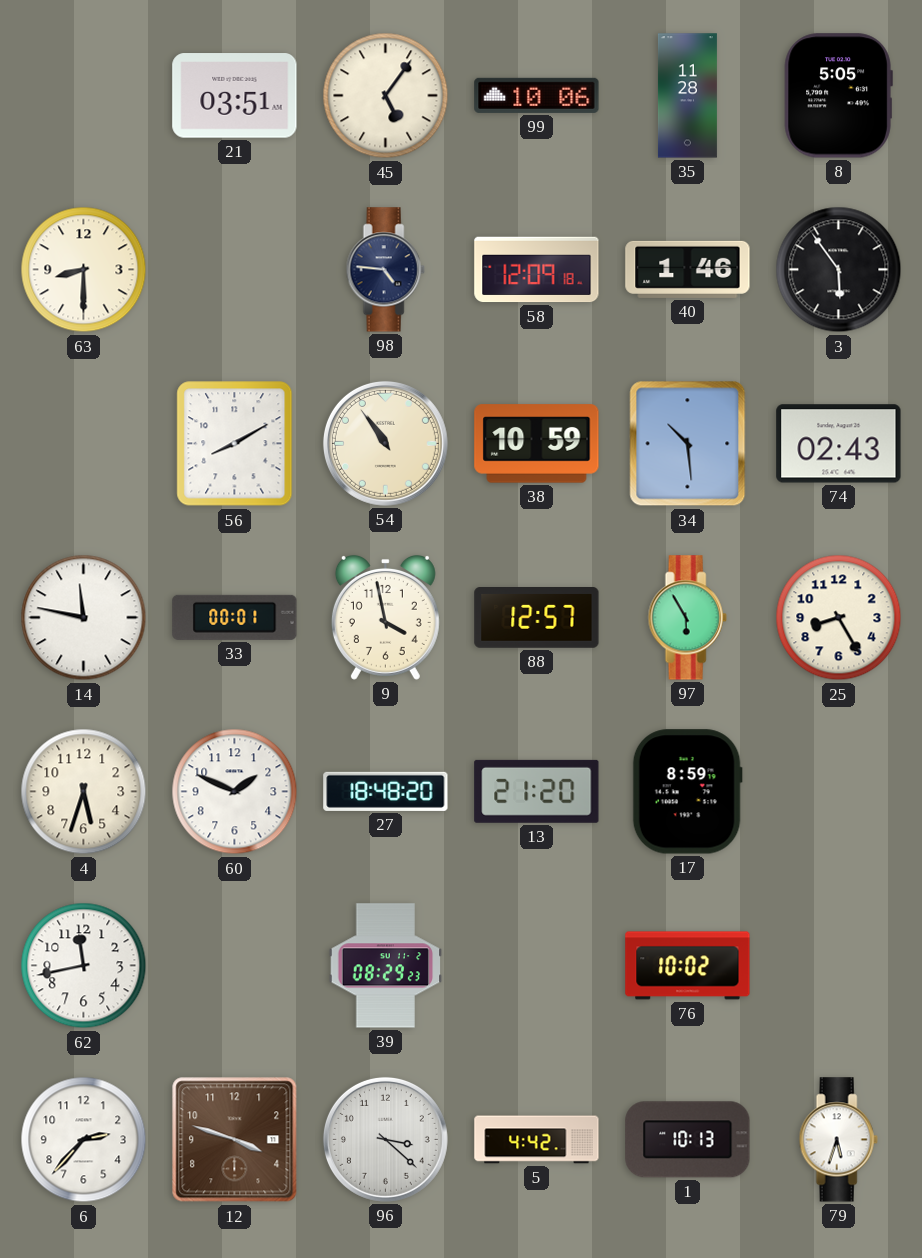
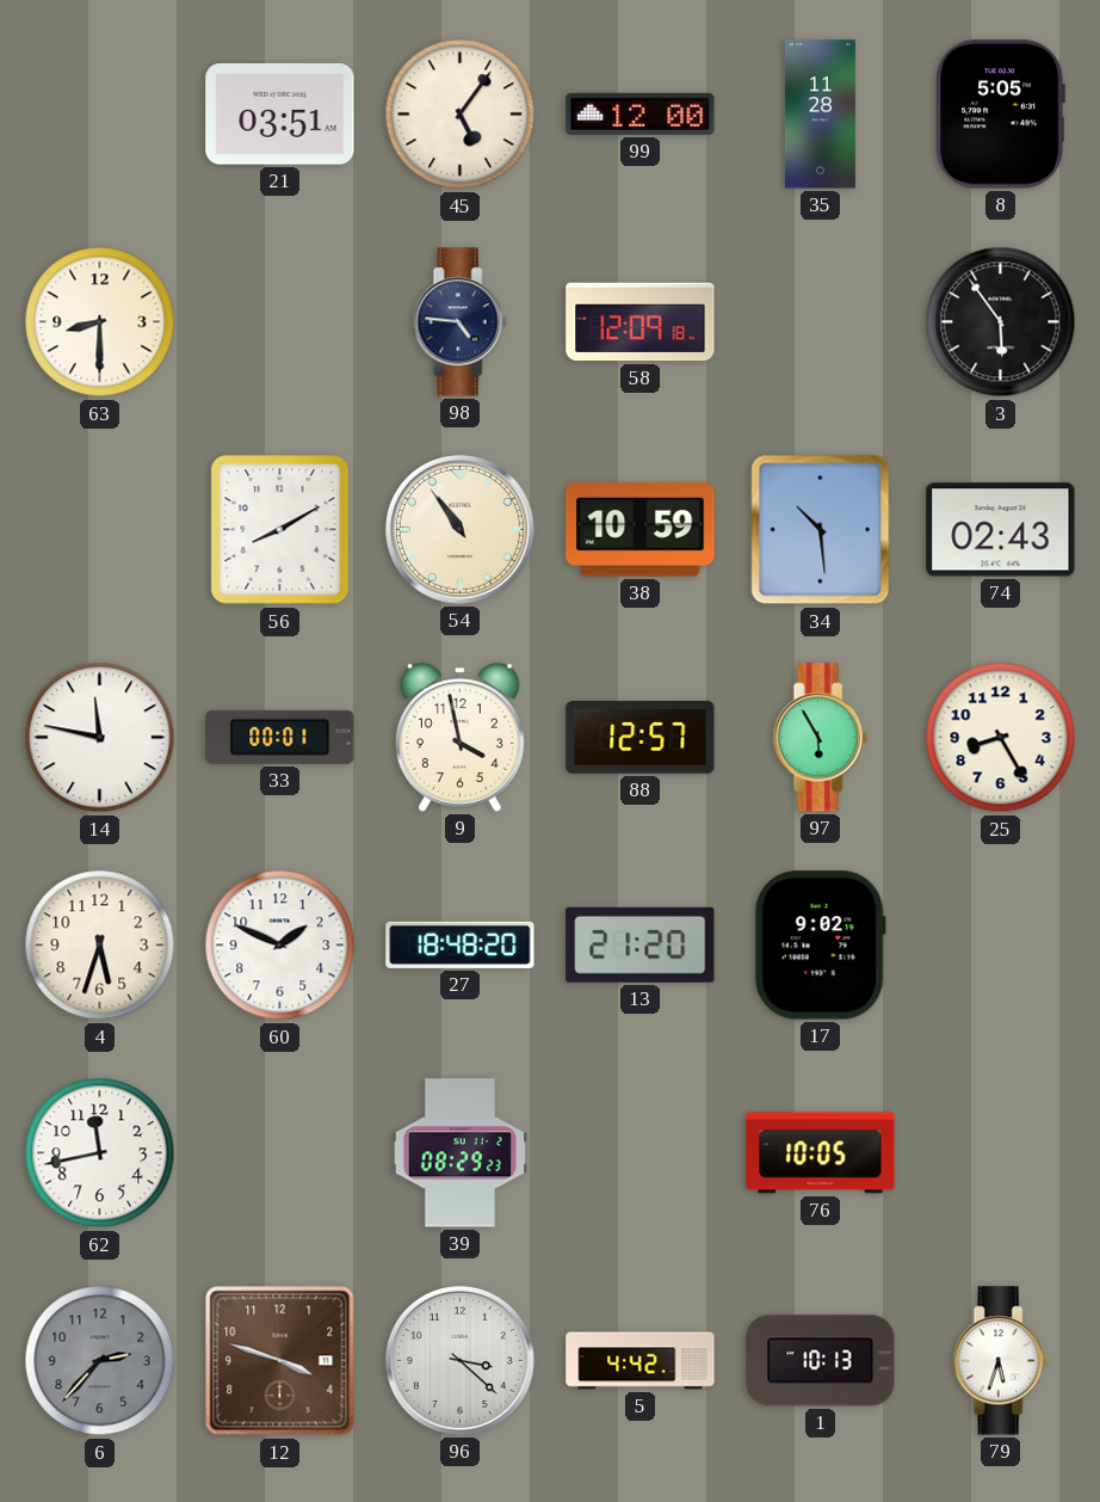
99: 10:06 -> 12:00
40: 1:46 -> none
17: 8:59 -> 9:02
76: 10:02 -> 10:05
6 dial: white -> grey
